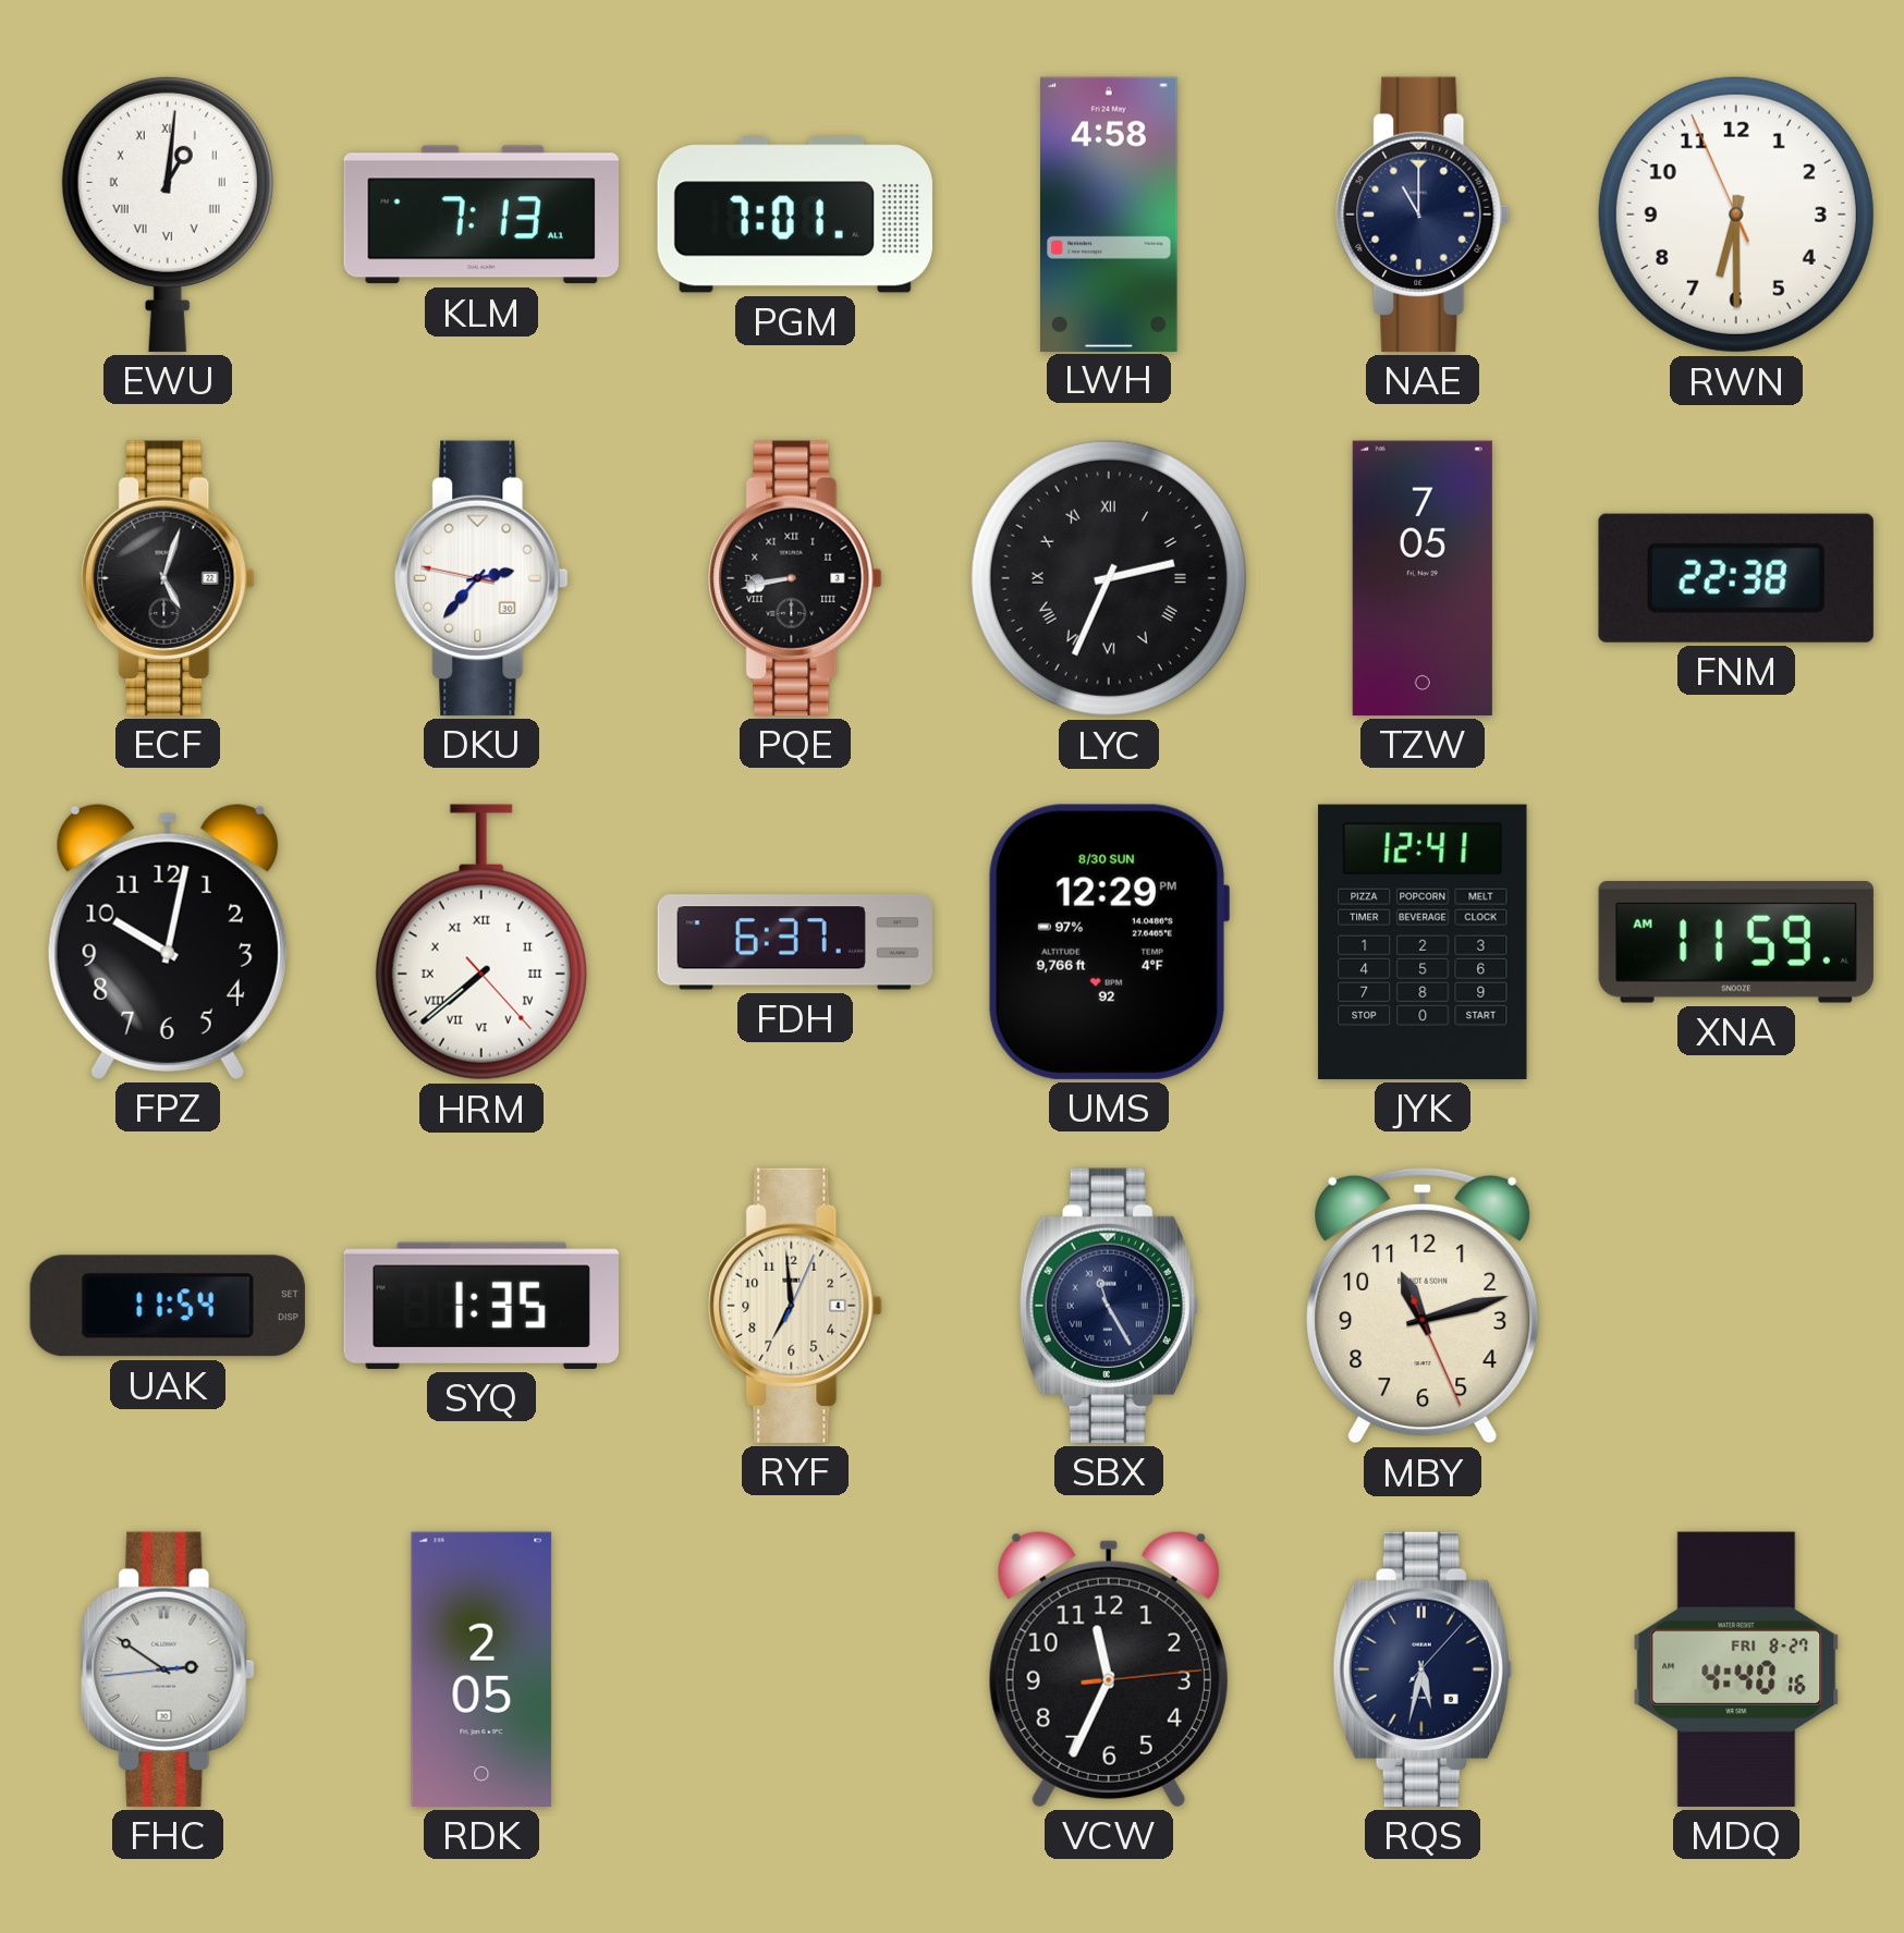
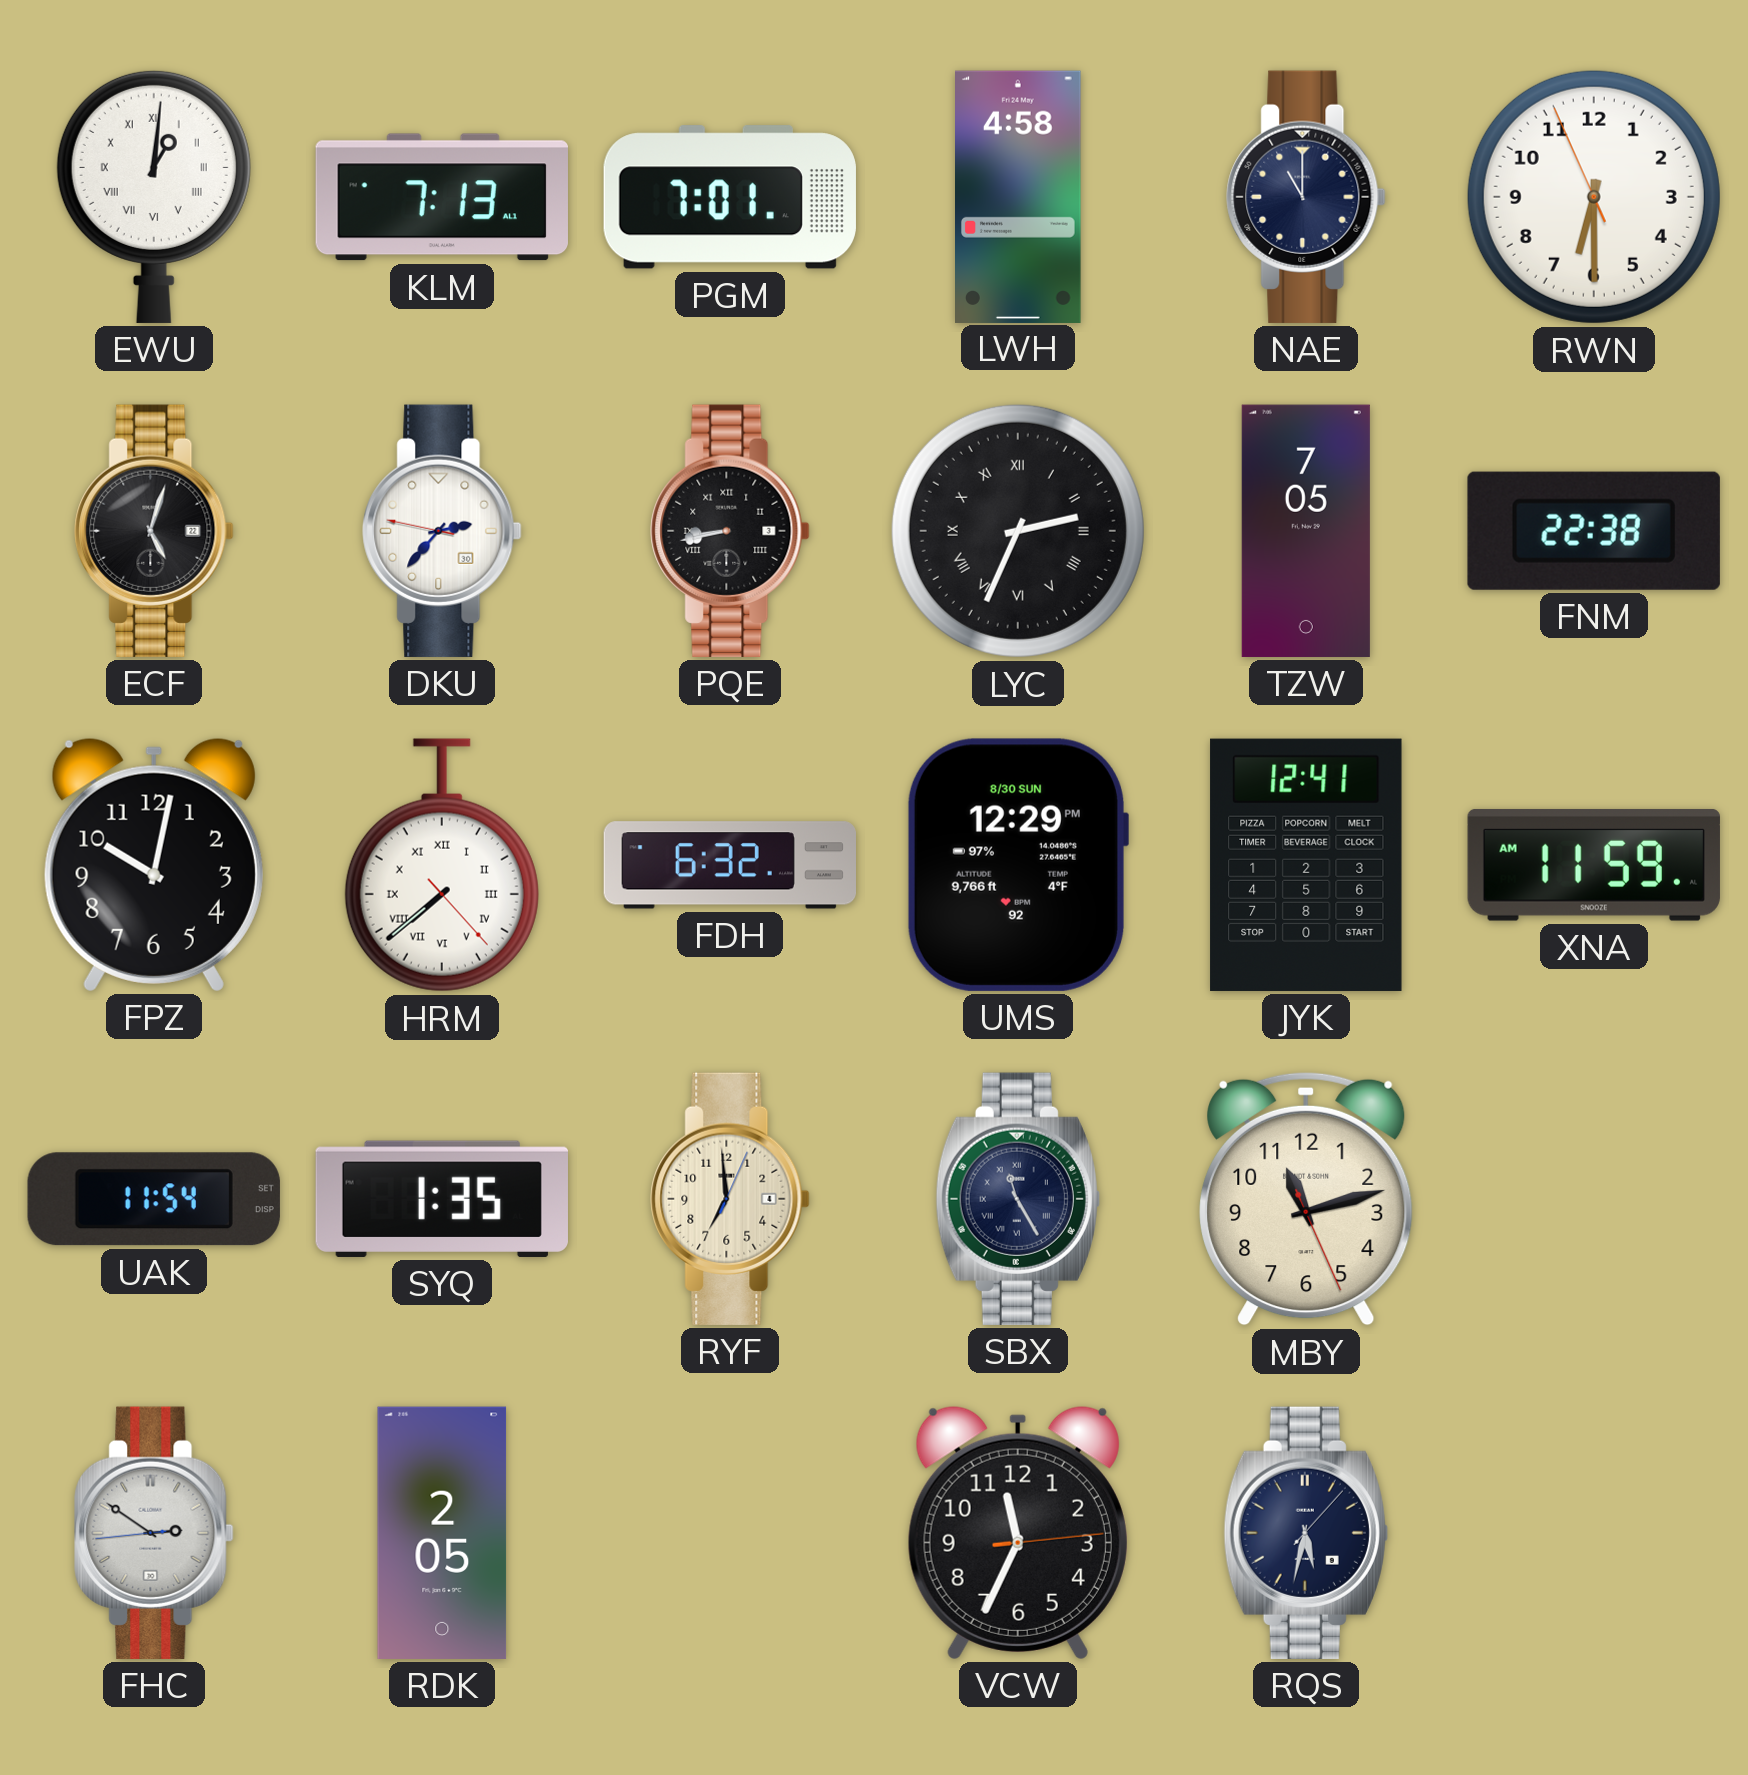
FDH: 6:37 -> 6:32
MDQ: 4:40 -> none
